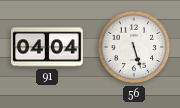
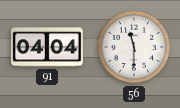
56: 5:27 -> 11:30
